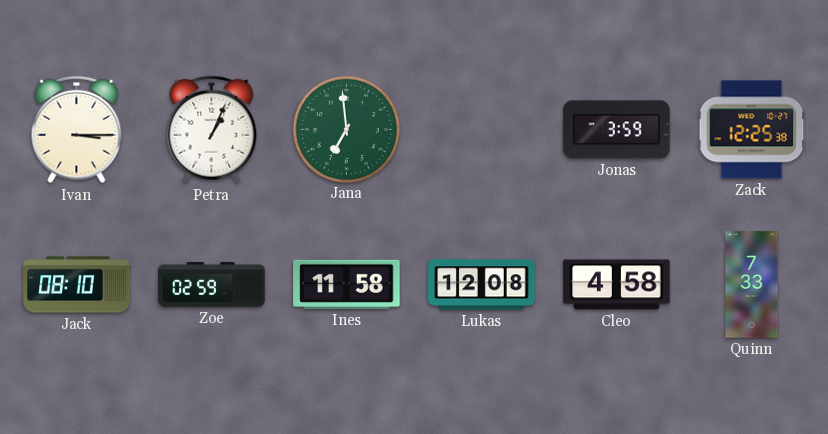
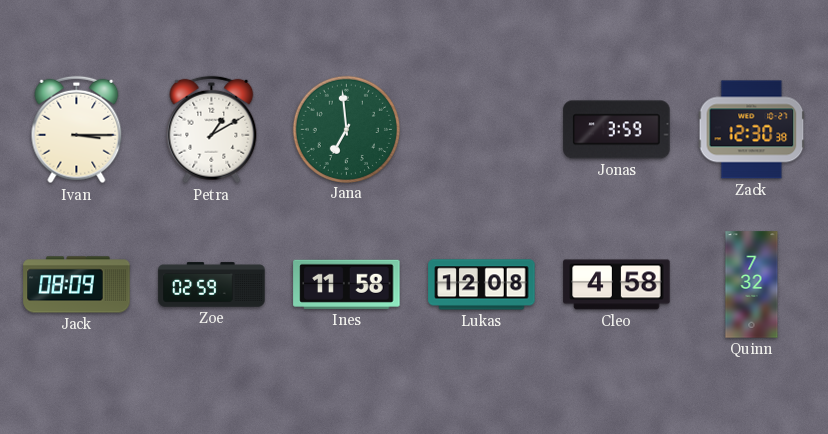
Petra: 1:04 -> 1:10
Zack: 12:25 -> 12:30
Jack: 08:10 -> 08:09
Quinn: 7:33 -> 7:32
